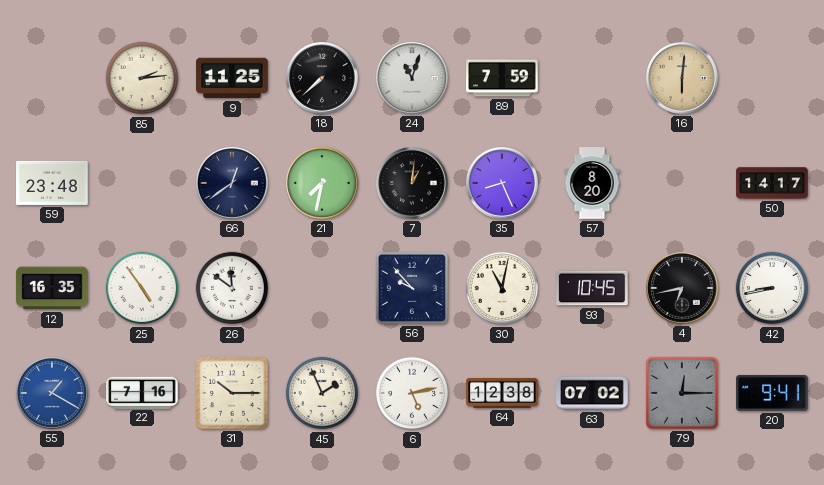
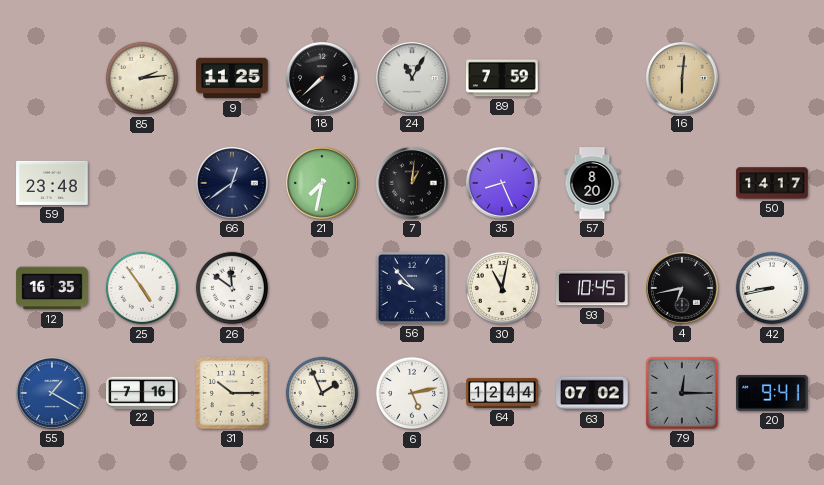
24: 11:03 -> 11:05
64: 12:38 -> 12:44
